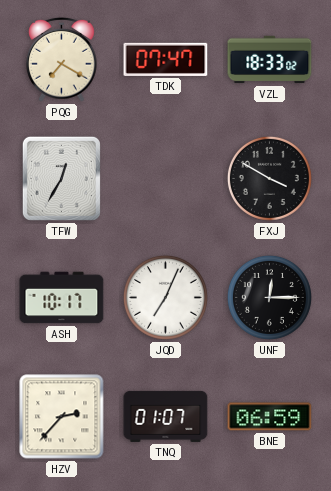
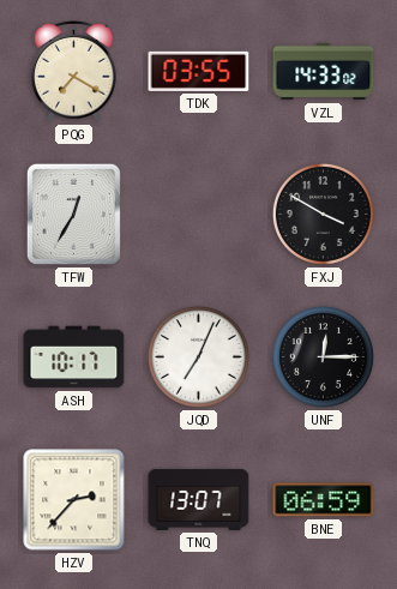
TDK: 07:47 -> 03:55
VZL: 18:33 -> 14:33
TNQ: 01:07 -> 13:07
